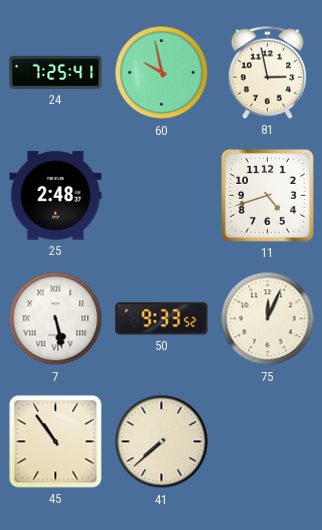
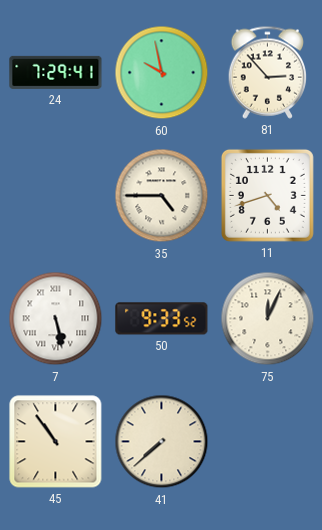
24: 7:25 -> 7:29
81: 2:58 -> 2:53
25: 2:48 -> none
35: none -> 4:45
